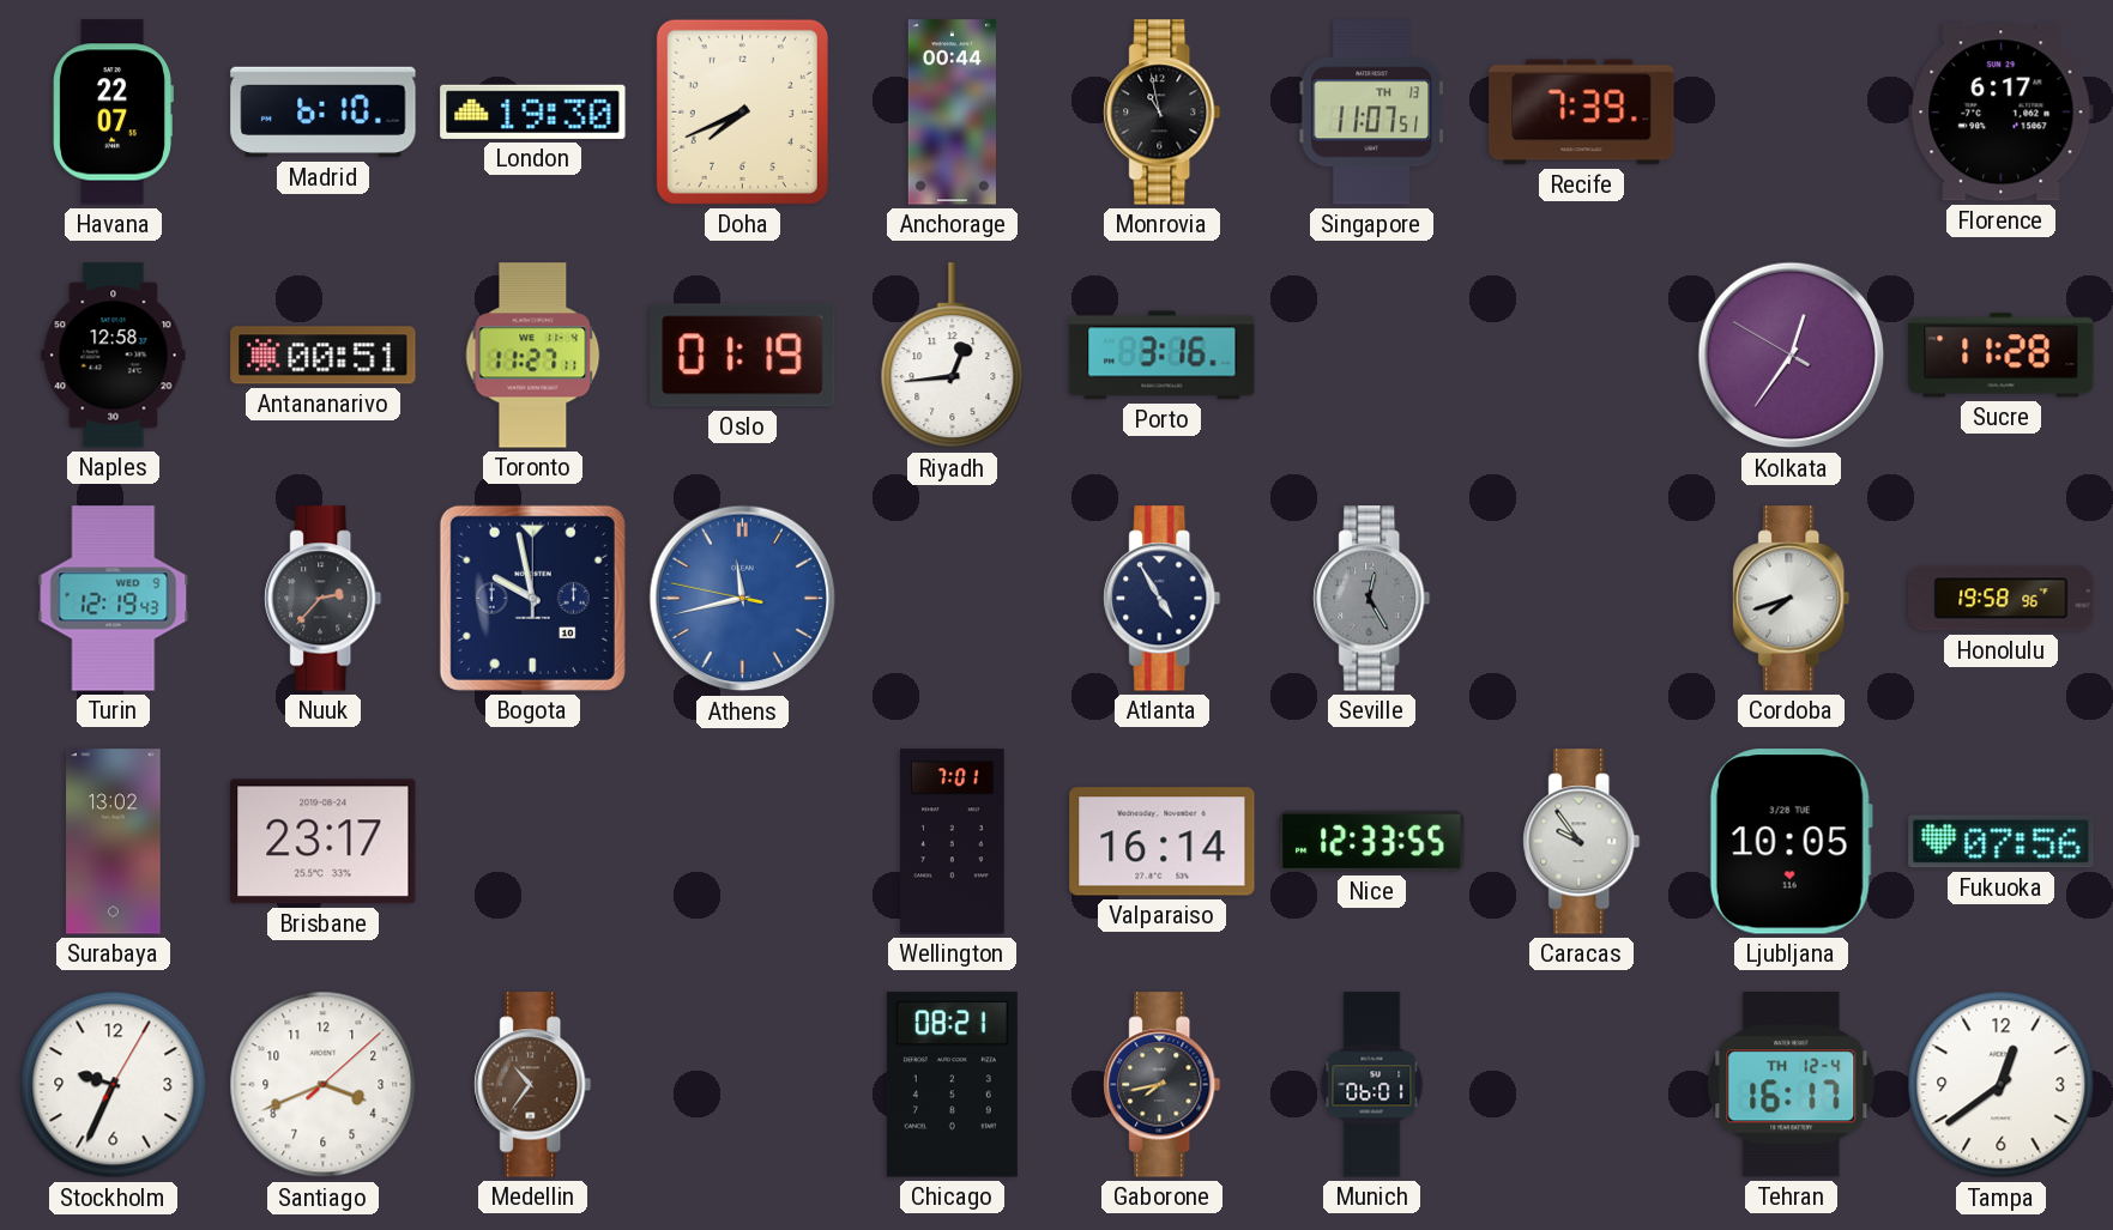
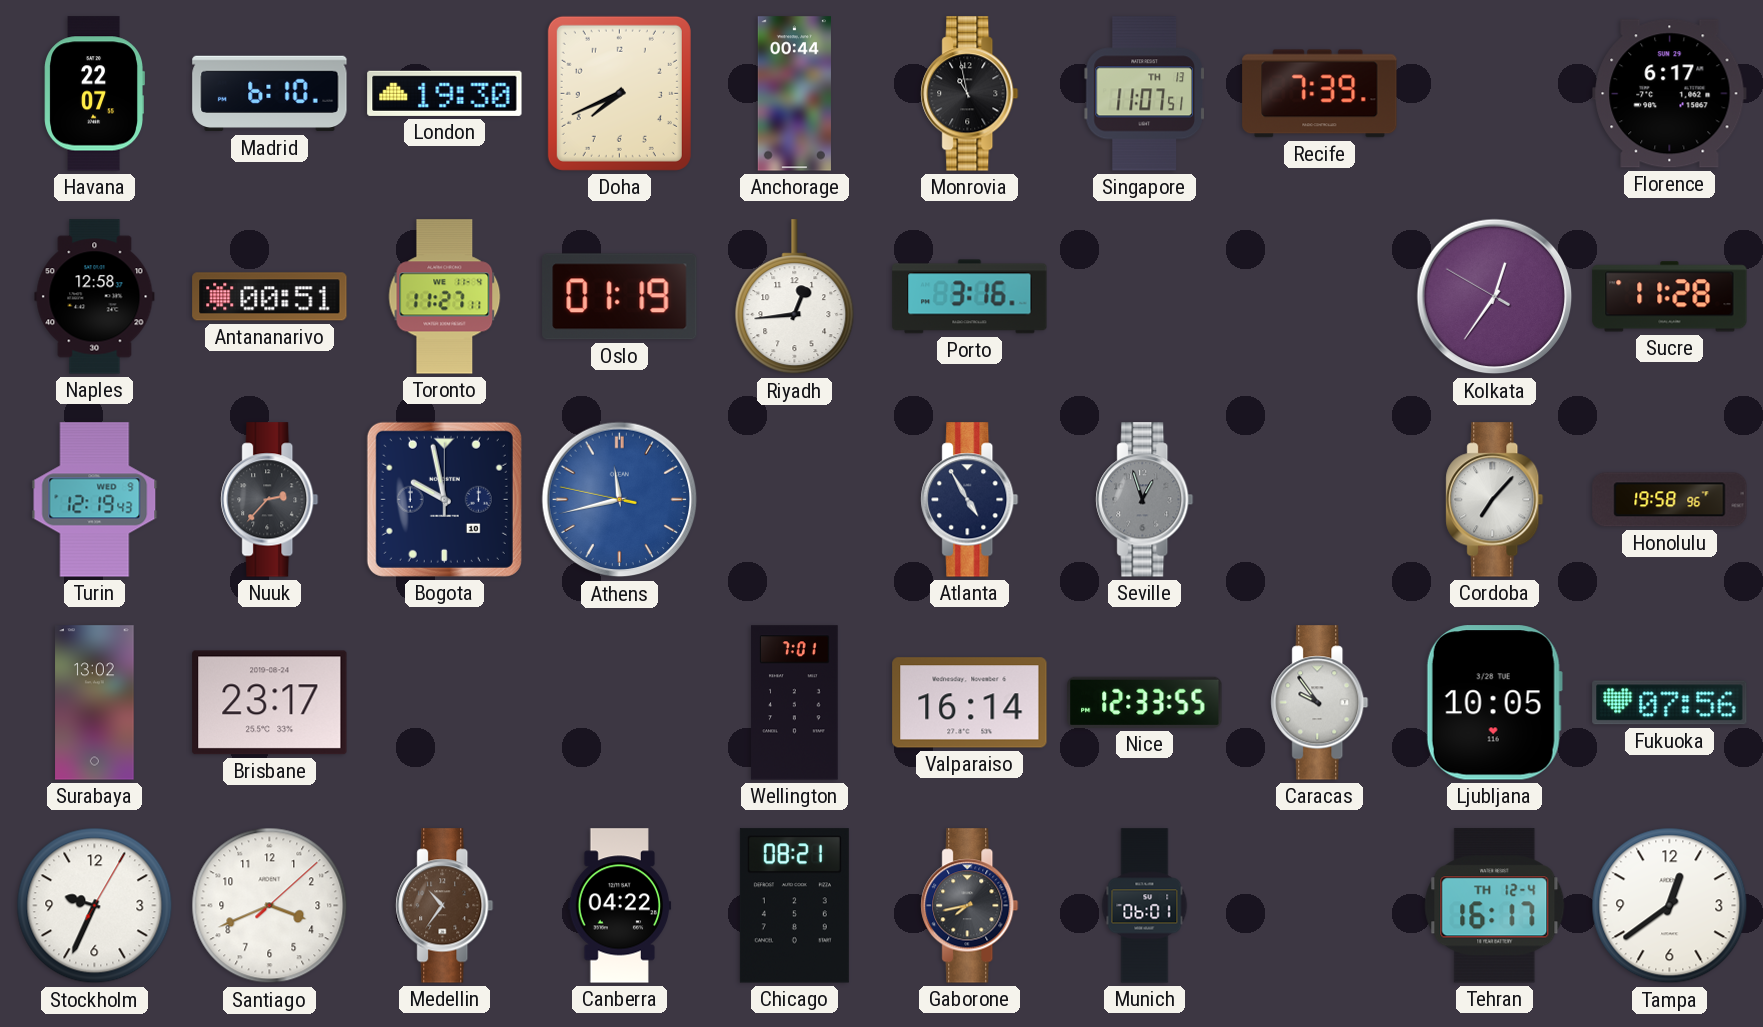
Seville: 12:25 -> 12:57
Cordoba: 7:42 -> 7:07
Canberra: none -> 04:22
